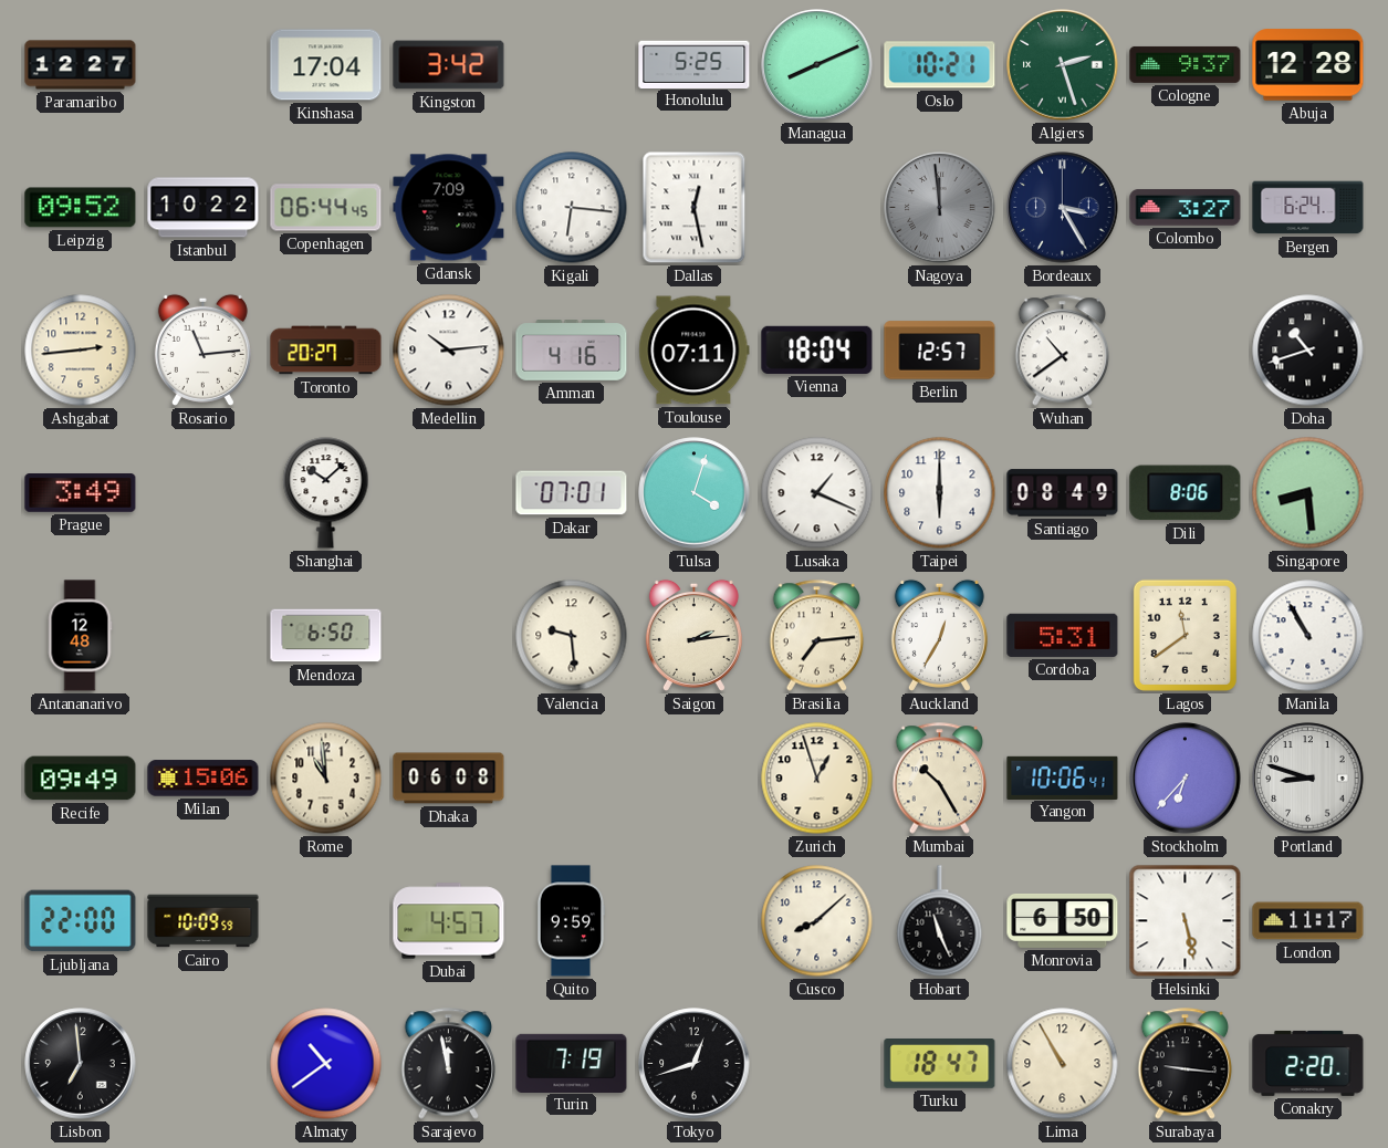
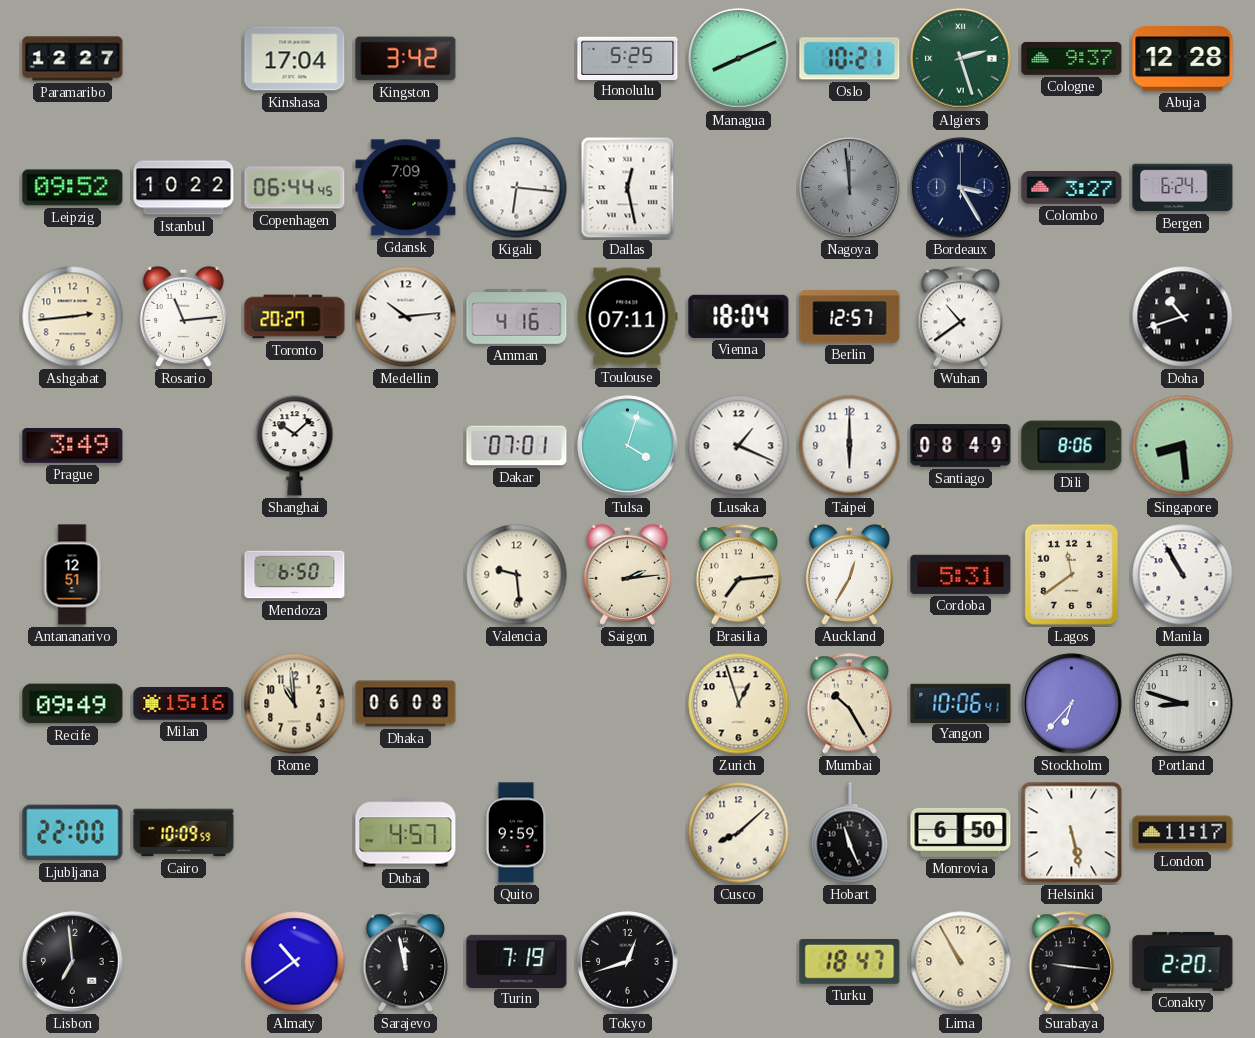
Antananarivo: 12:48 -> 12:51
Milan: 15:06 -> 15:16
